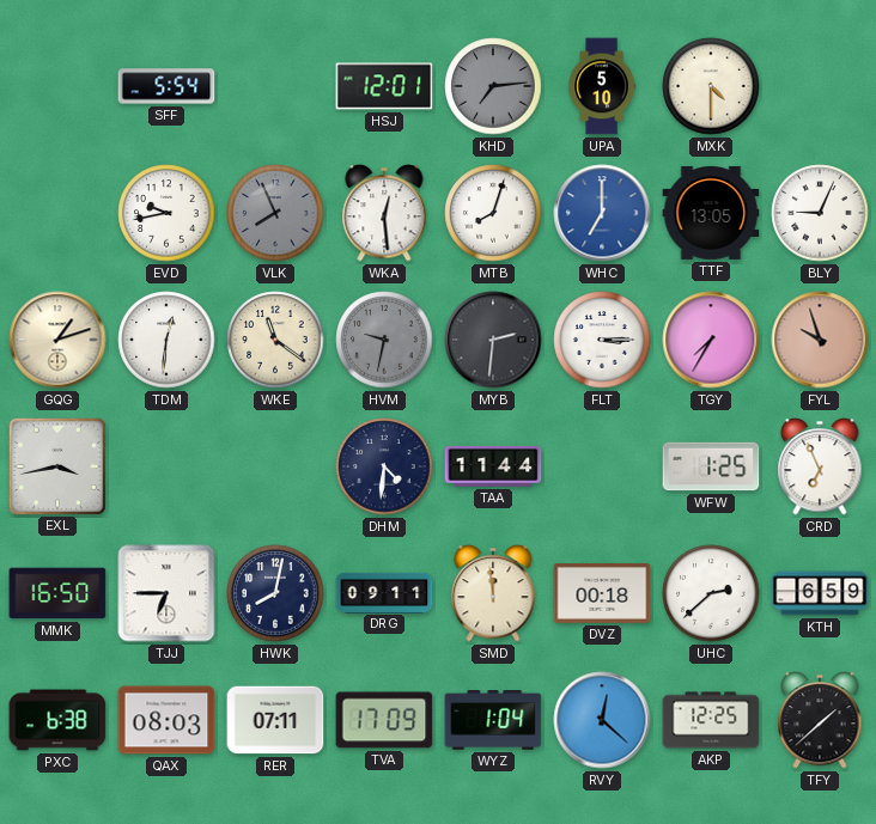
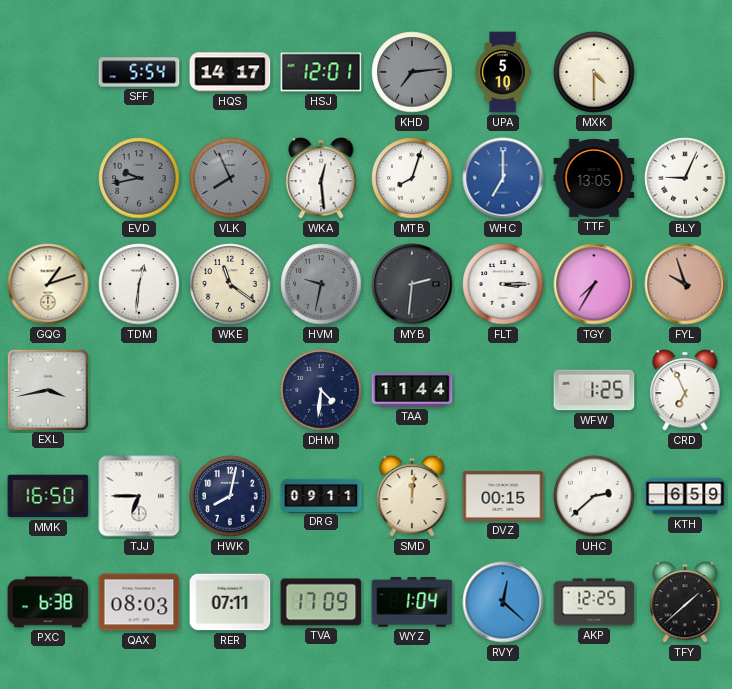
HQS: none -> 14:17
EVD dial: white -> grey
SMD: 11:59 -> 12:01
DVZ: 00:18 -> 00:15
